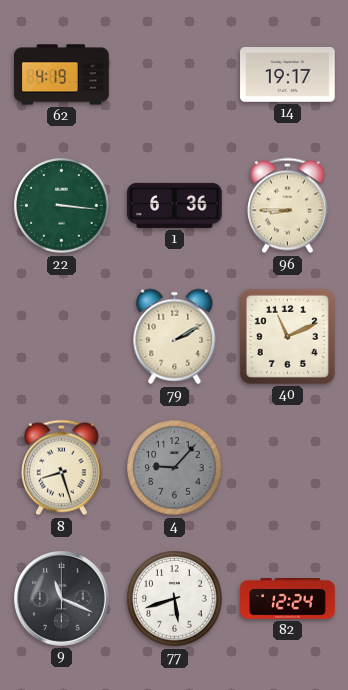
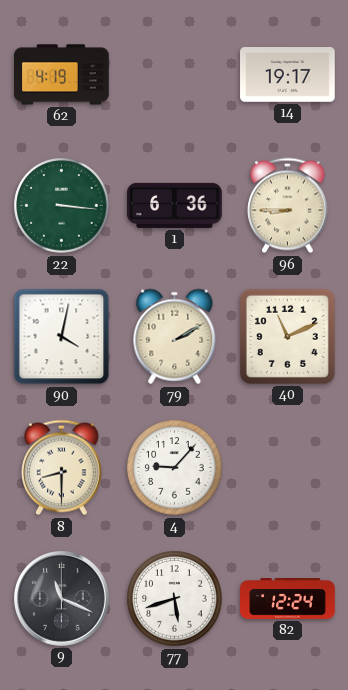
90: none -> 4:02
8: 8:27 -> 8:30
4 dial: grey -> white
